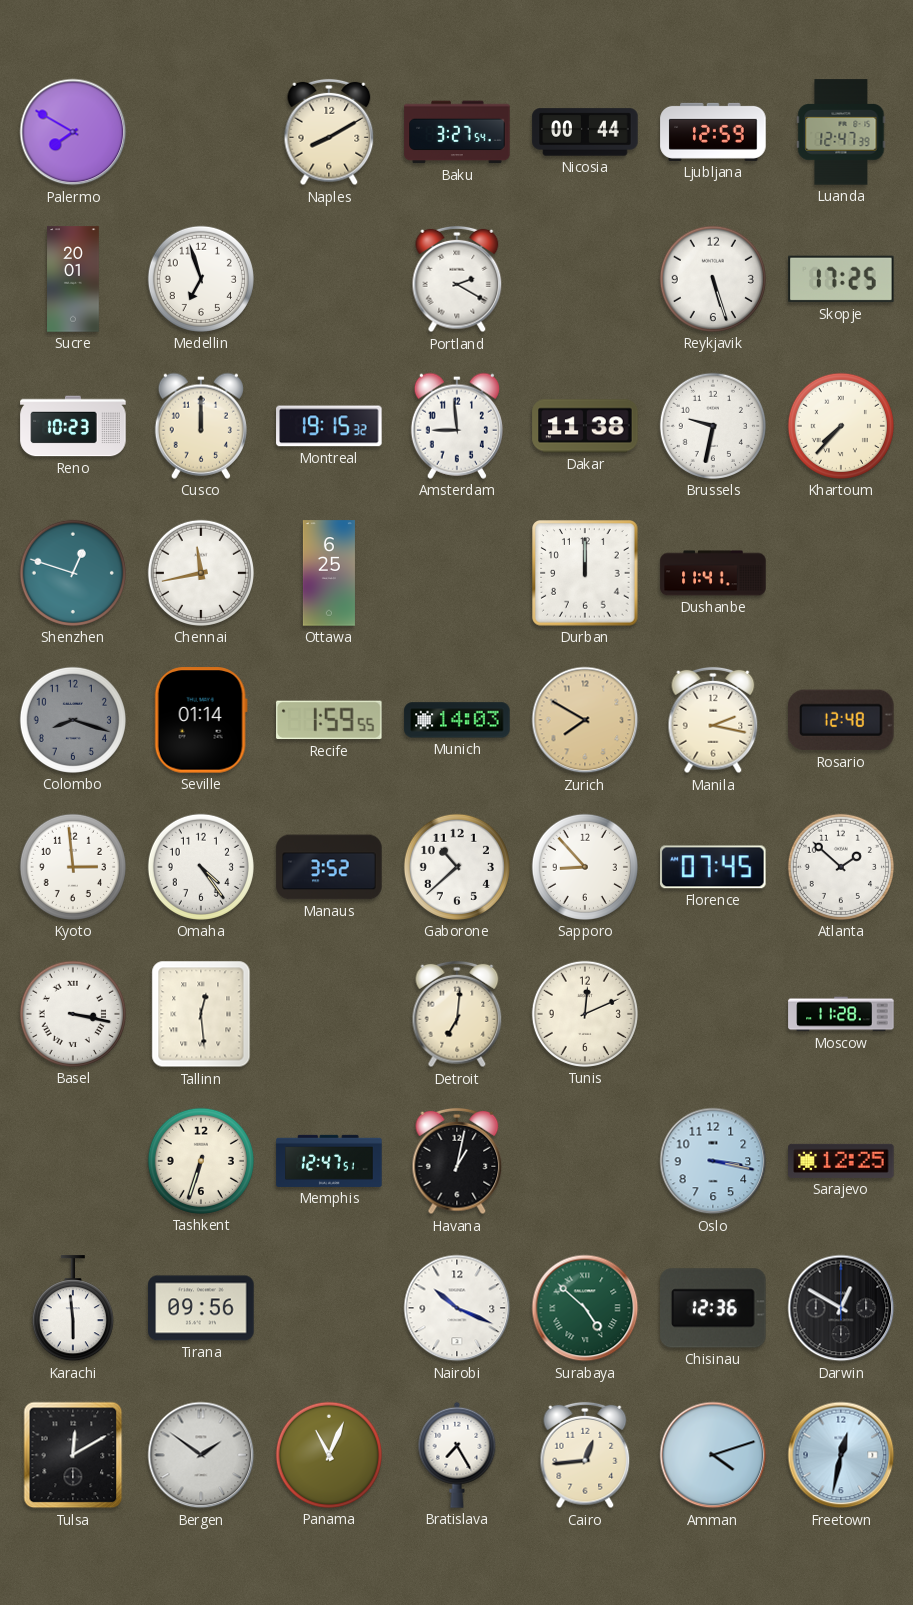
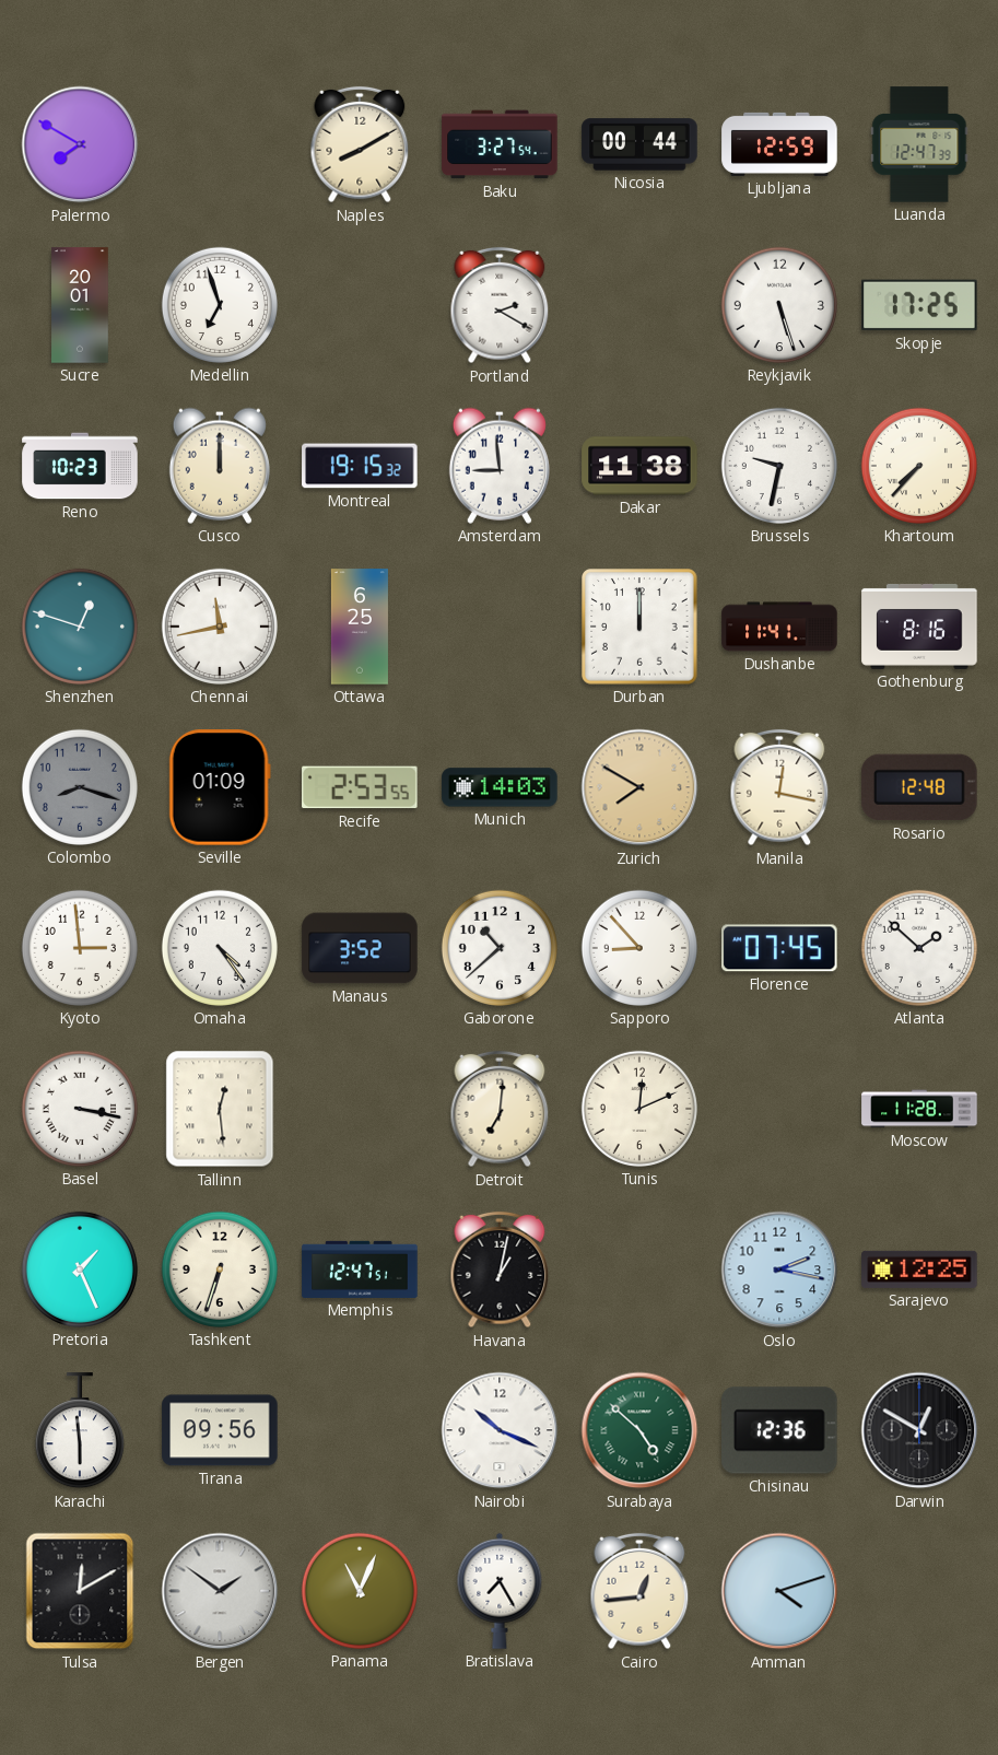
Gothenburg: none -> 8:16
Seville: 01:14 -> 01:09
Recife: 1:59 -> 2:53
Manila: 2:17 -> 12:17
Pretoria: none -> 1:26
Oslo: 3:17 -> 2:17
Freetown: 12:32 -> none
